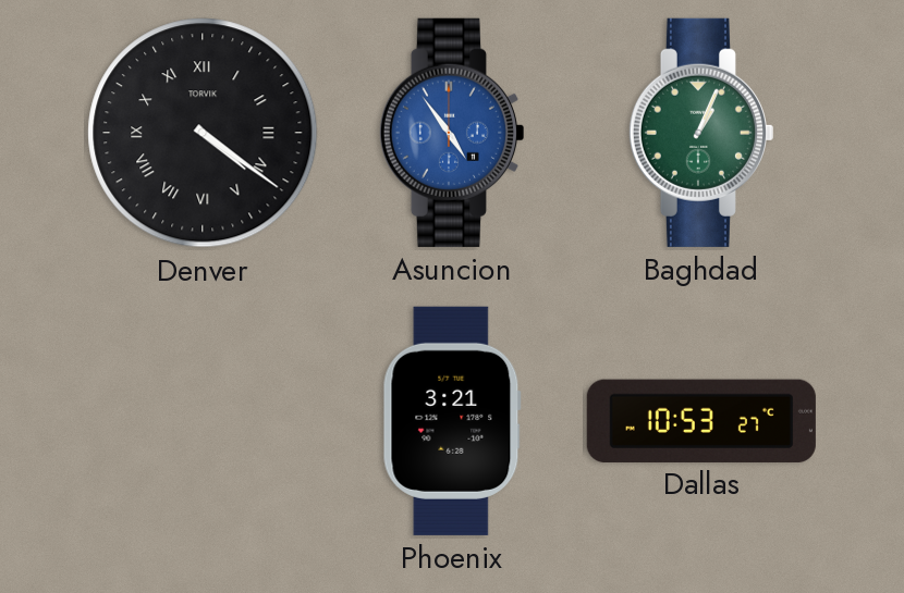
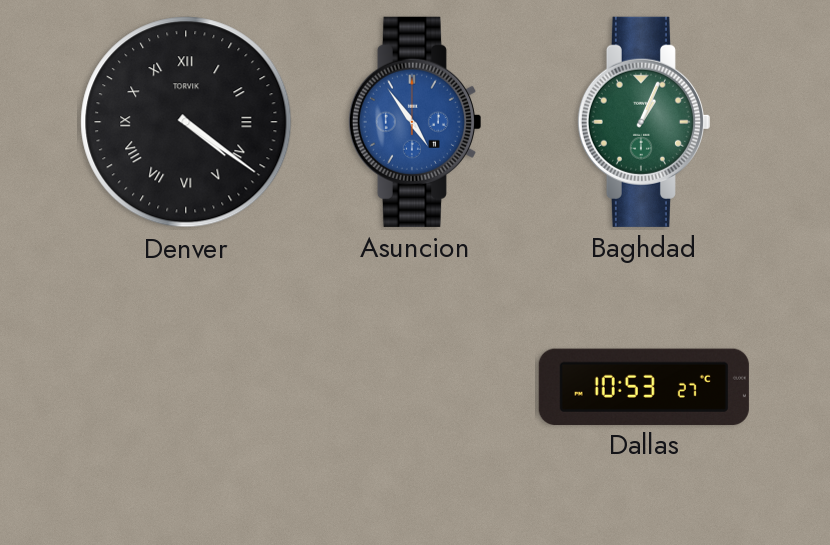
Phoenix: 3:21 -> none
